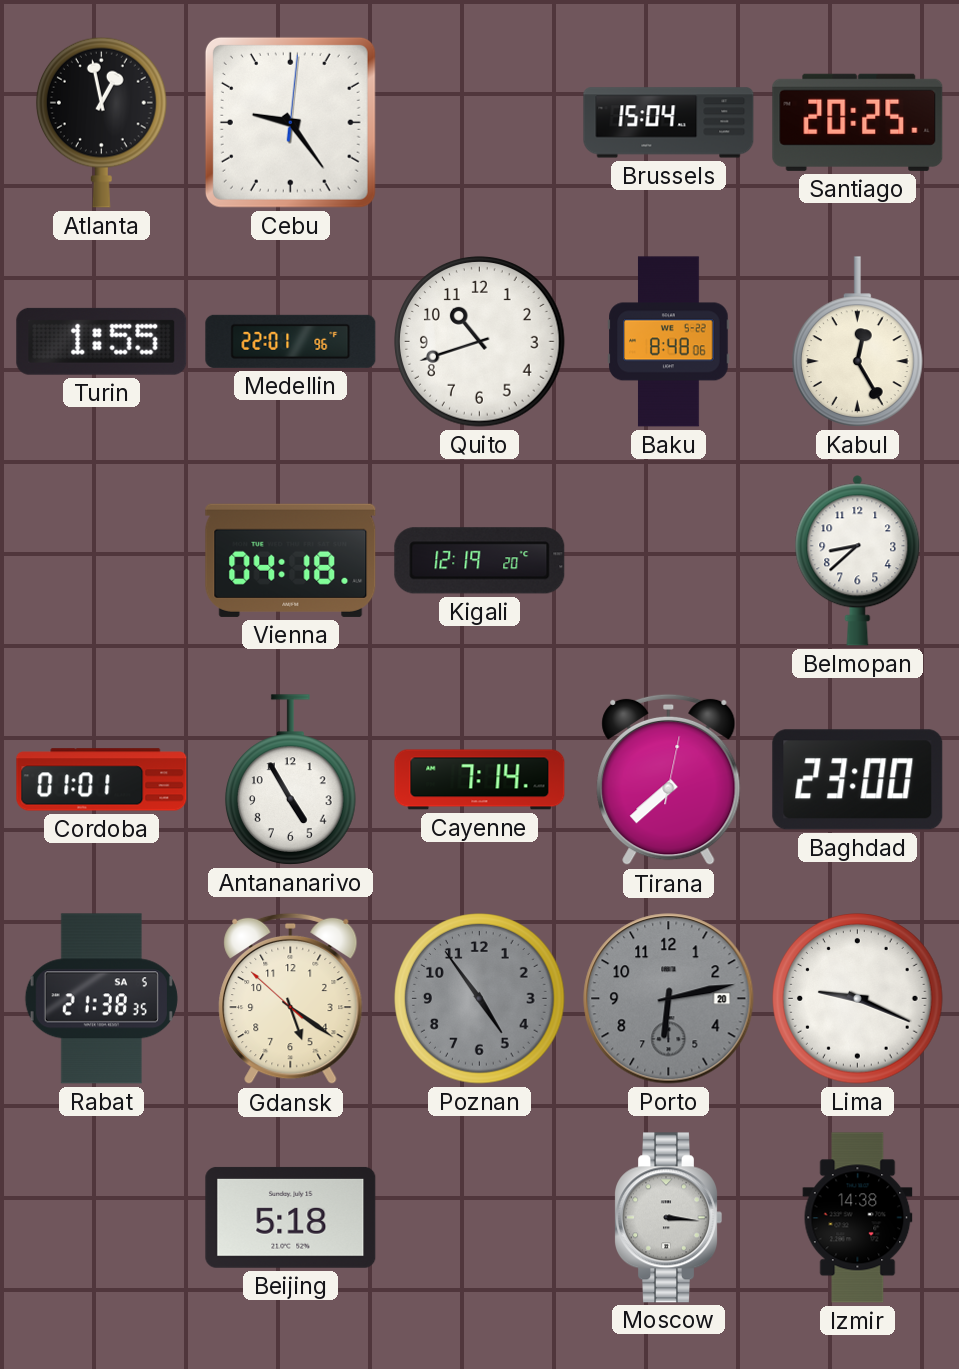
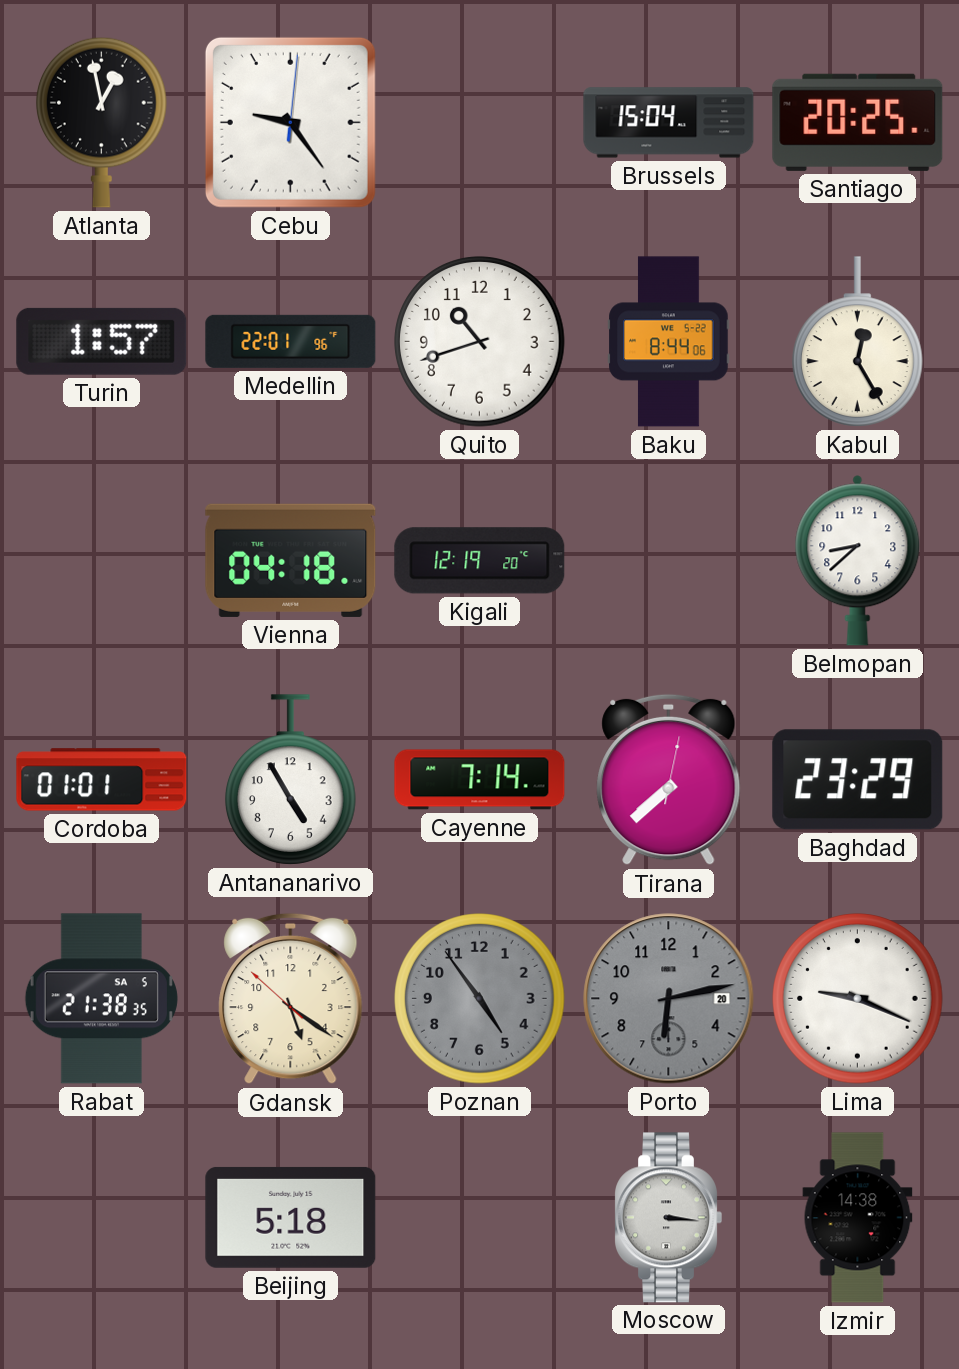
Turin: 1:55 -> 1:57
Baku: 8:48 -> 8:44
Baghdad: 23:00 -> 23:29
